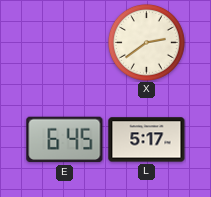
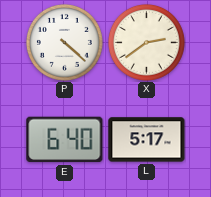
P: none -> 4:22
E: 6:45 -> 6:40
